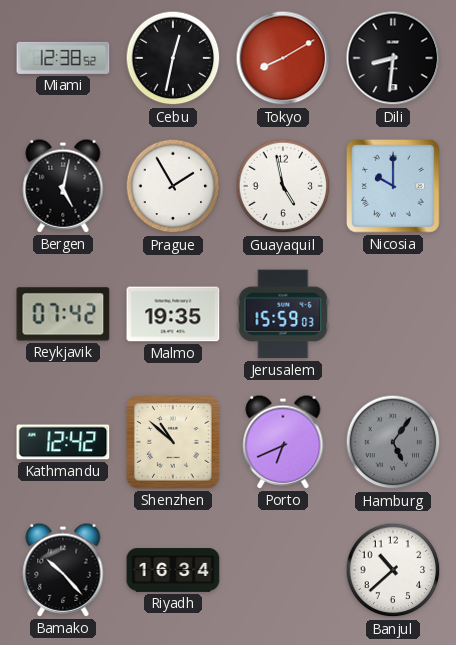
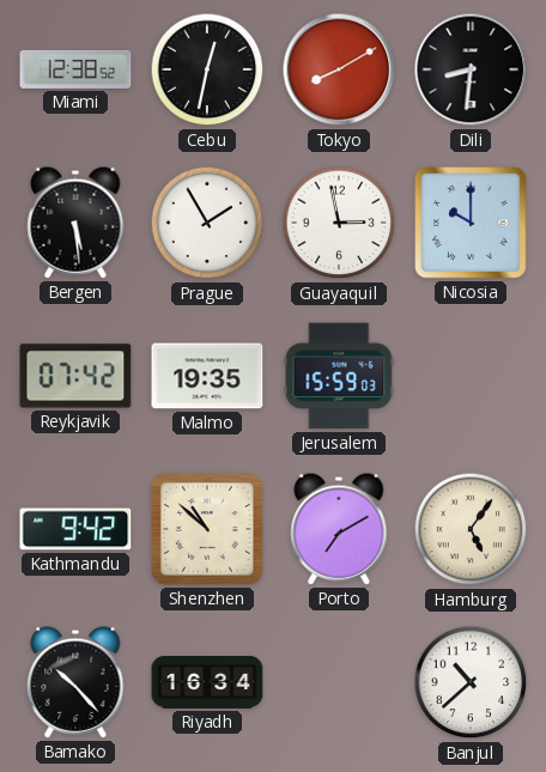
Bergen: 5:02 -> 5:29
Guayaquil: 4:58 -> 2:58
Kathmandu: 12:42 -> 9:42
Porto: 6:41 -> 7:10
Hamburg dial: grey -> cream
